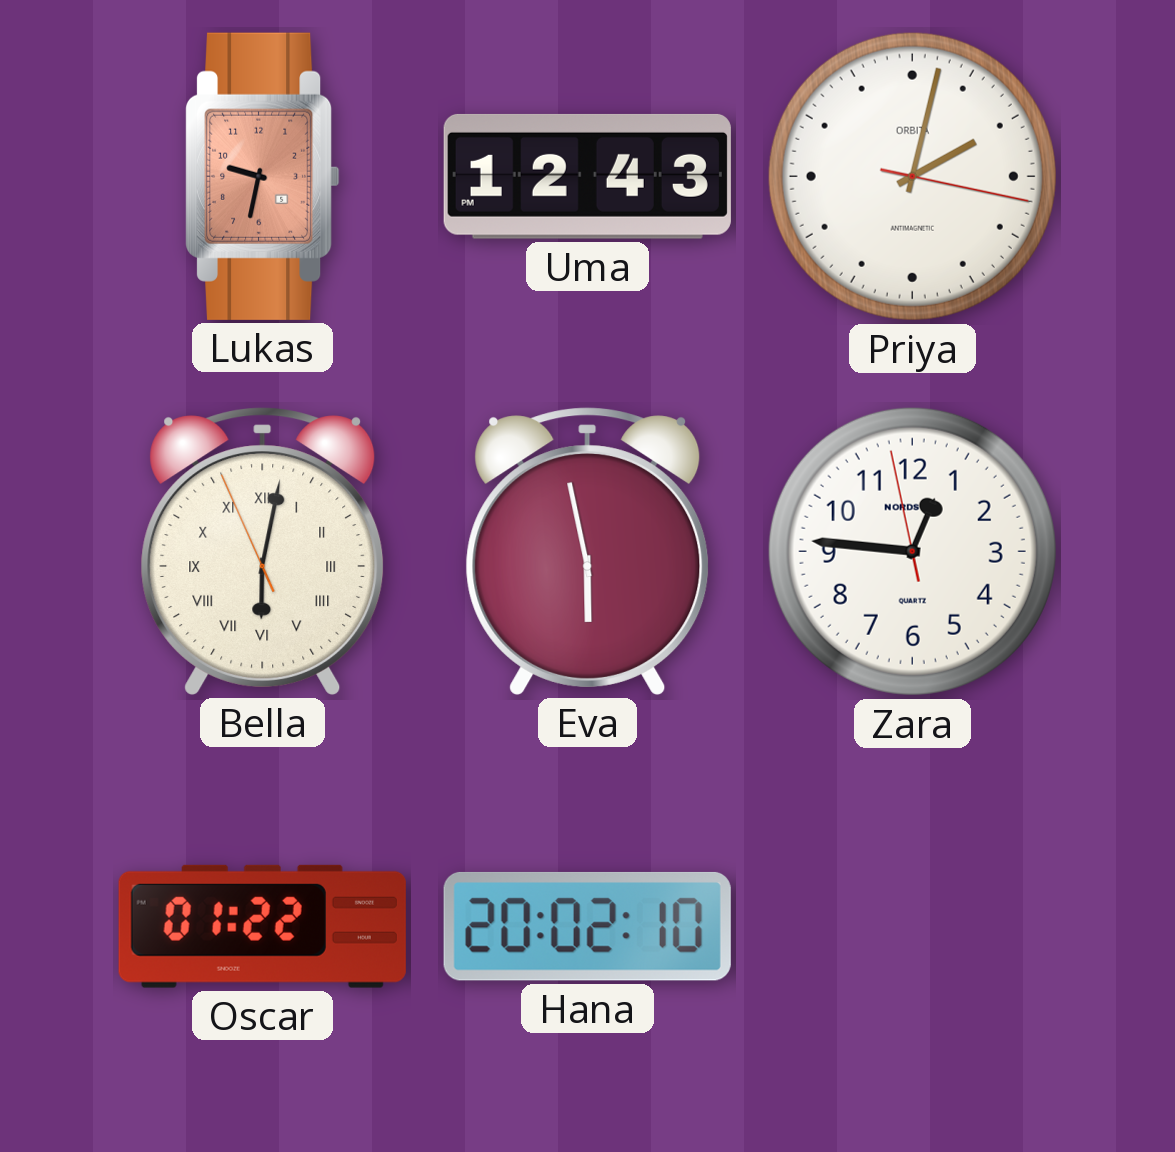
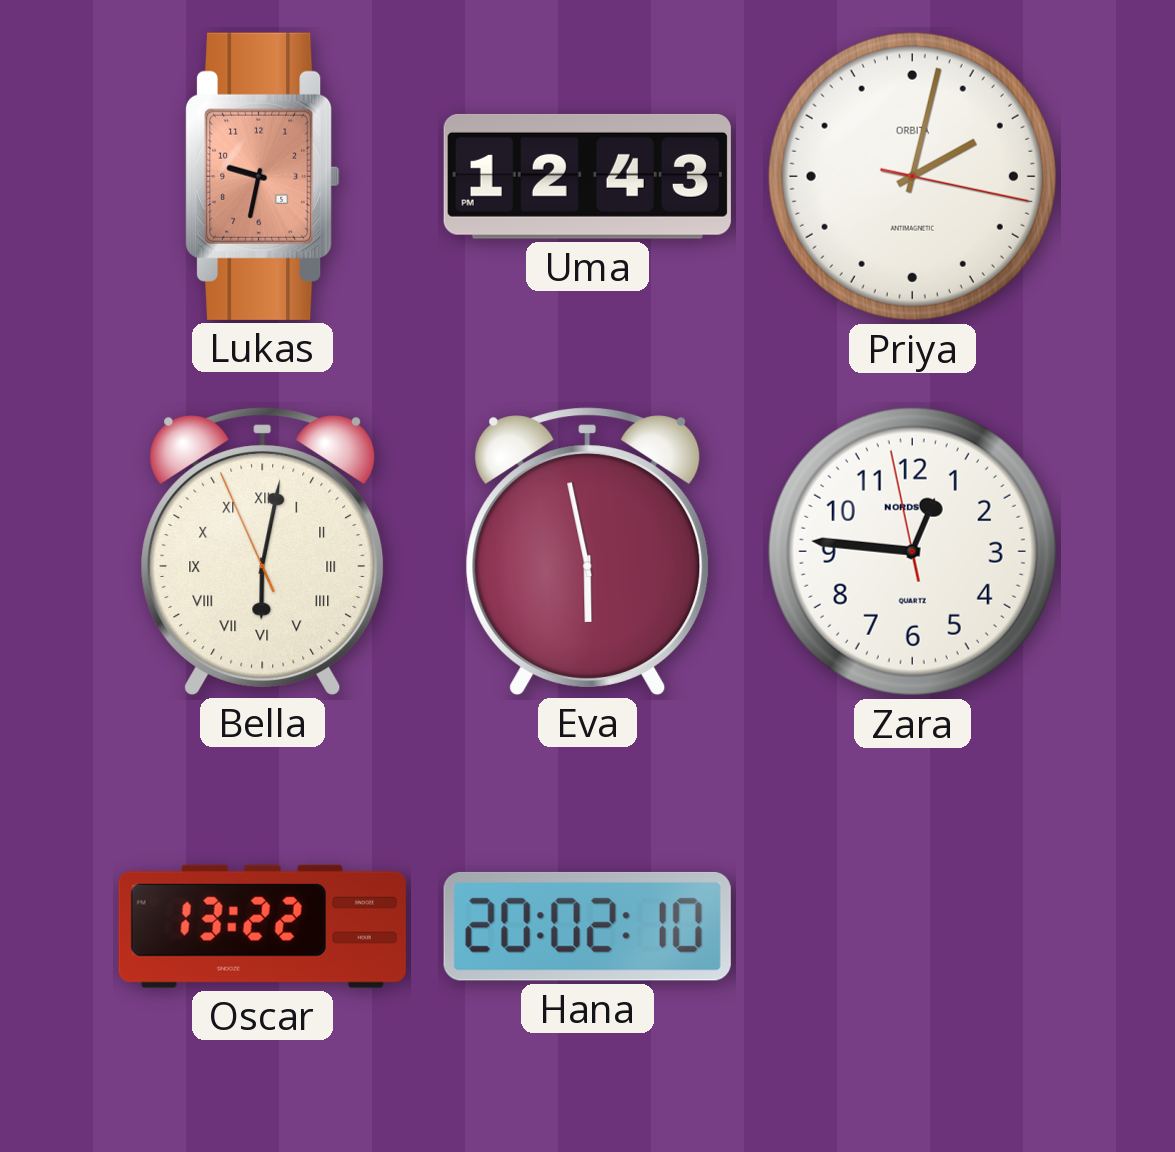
Oscar: 01:22 -> 13:22
